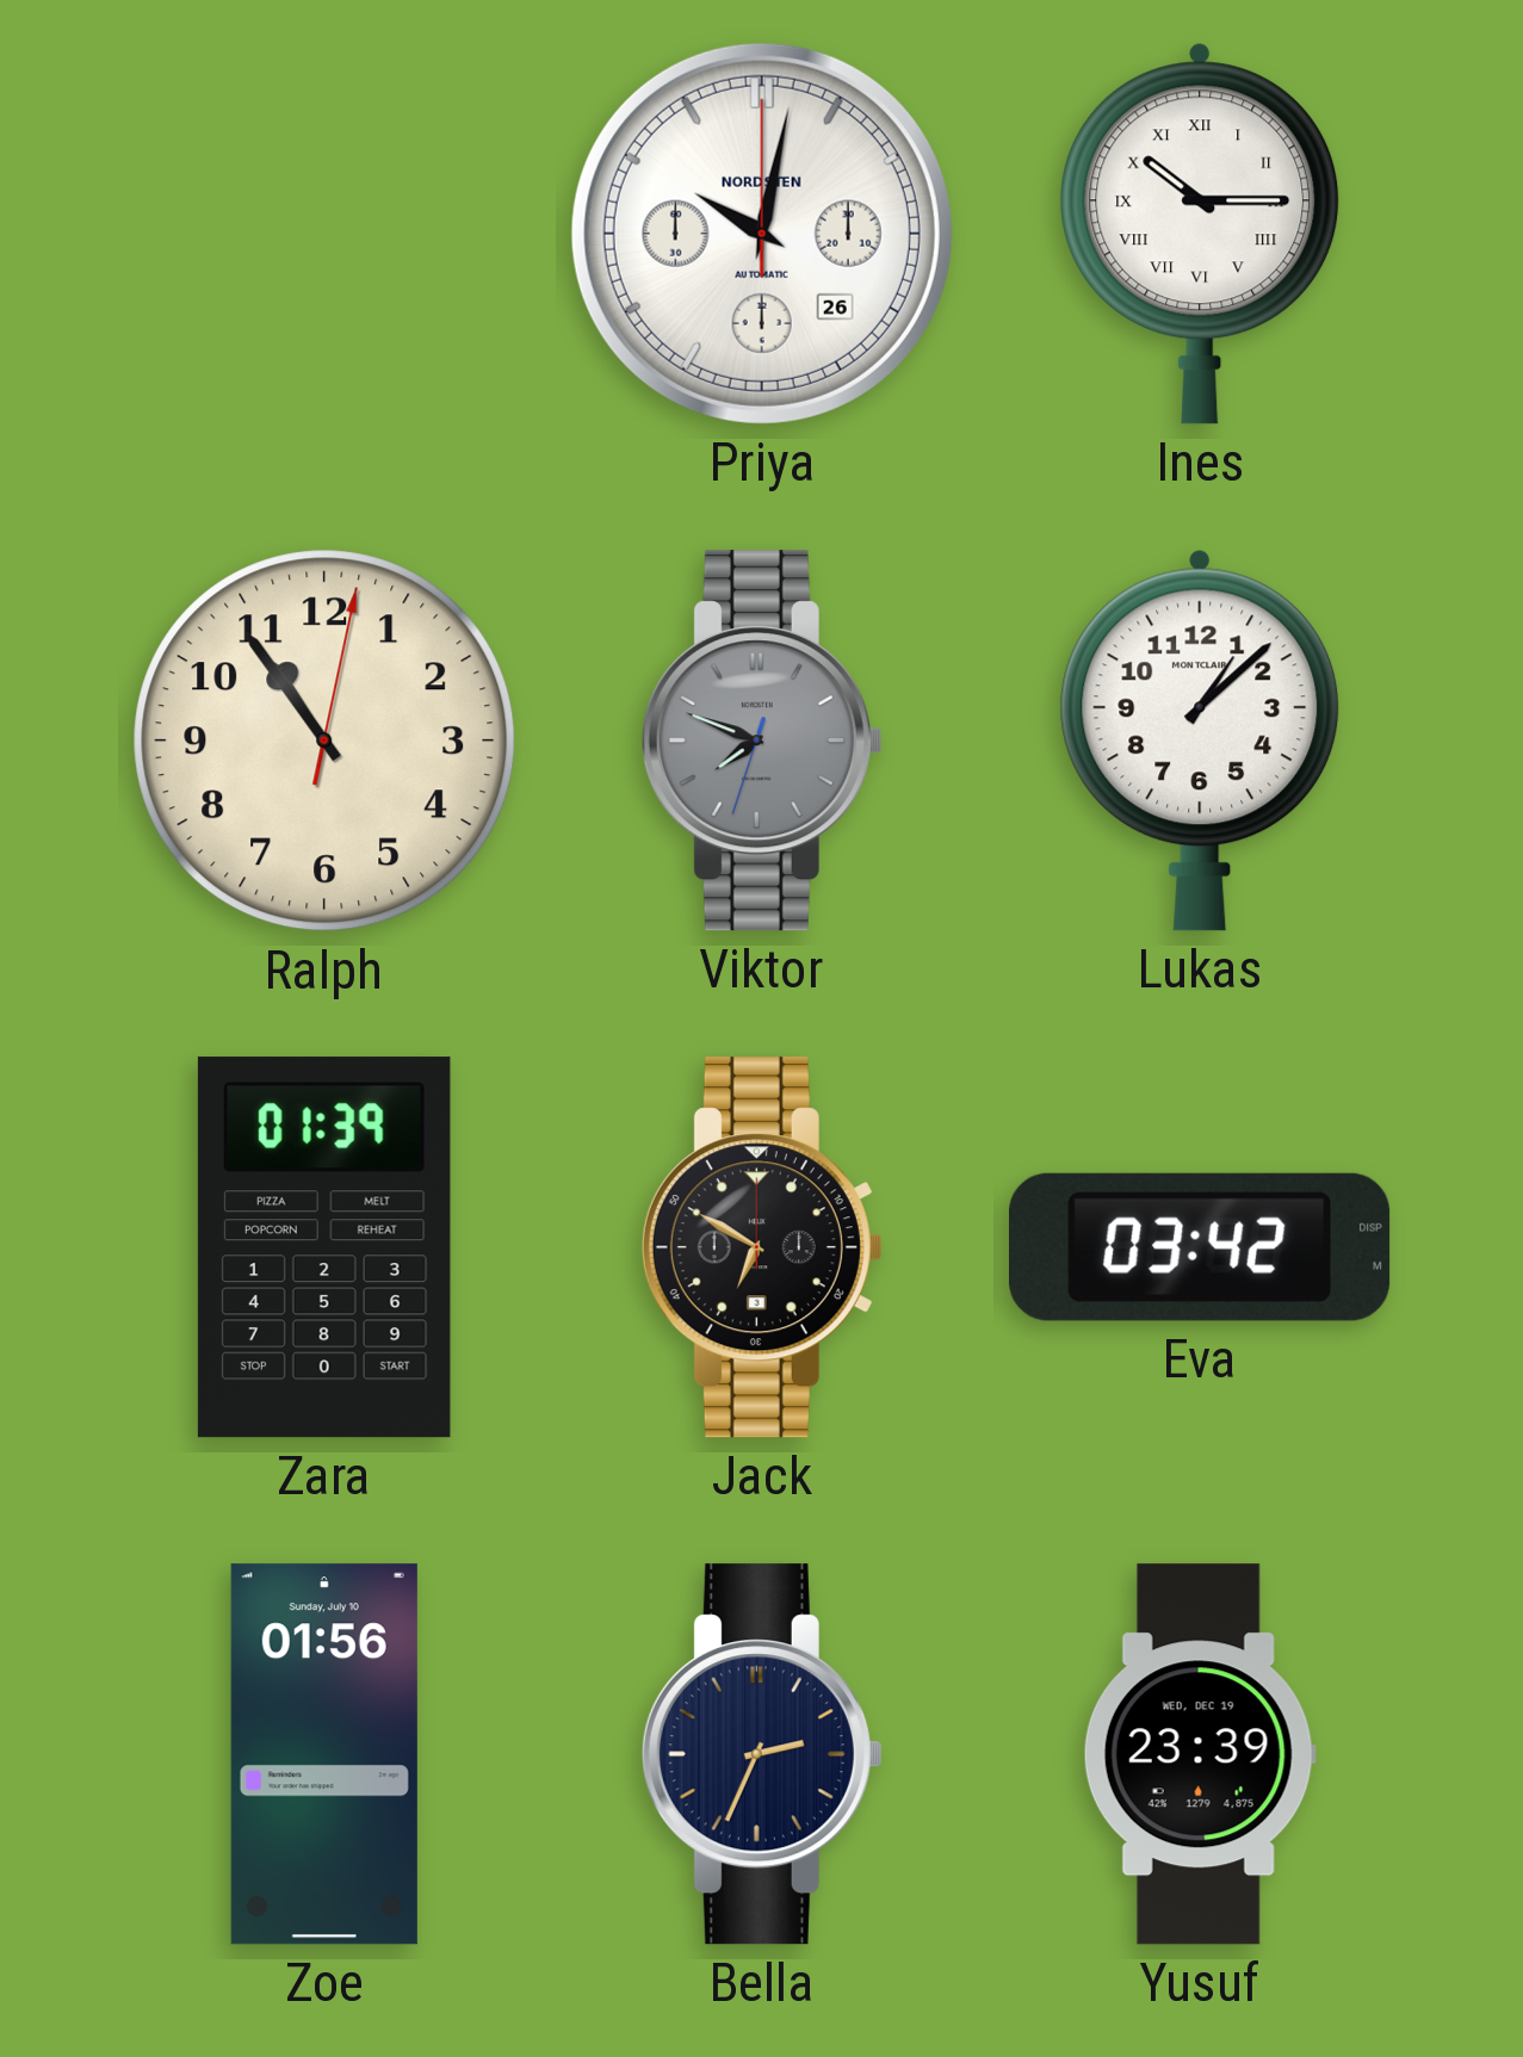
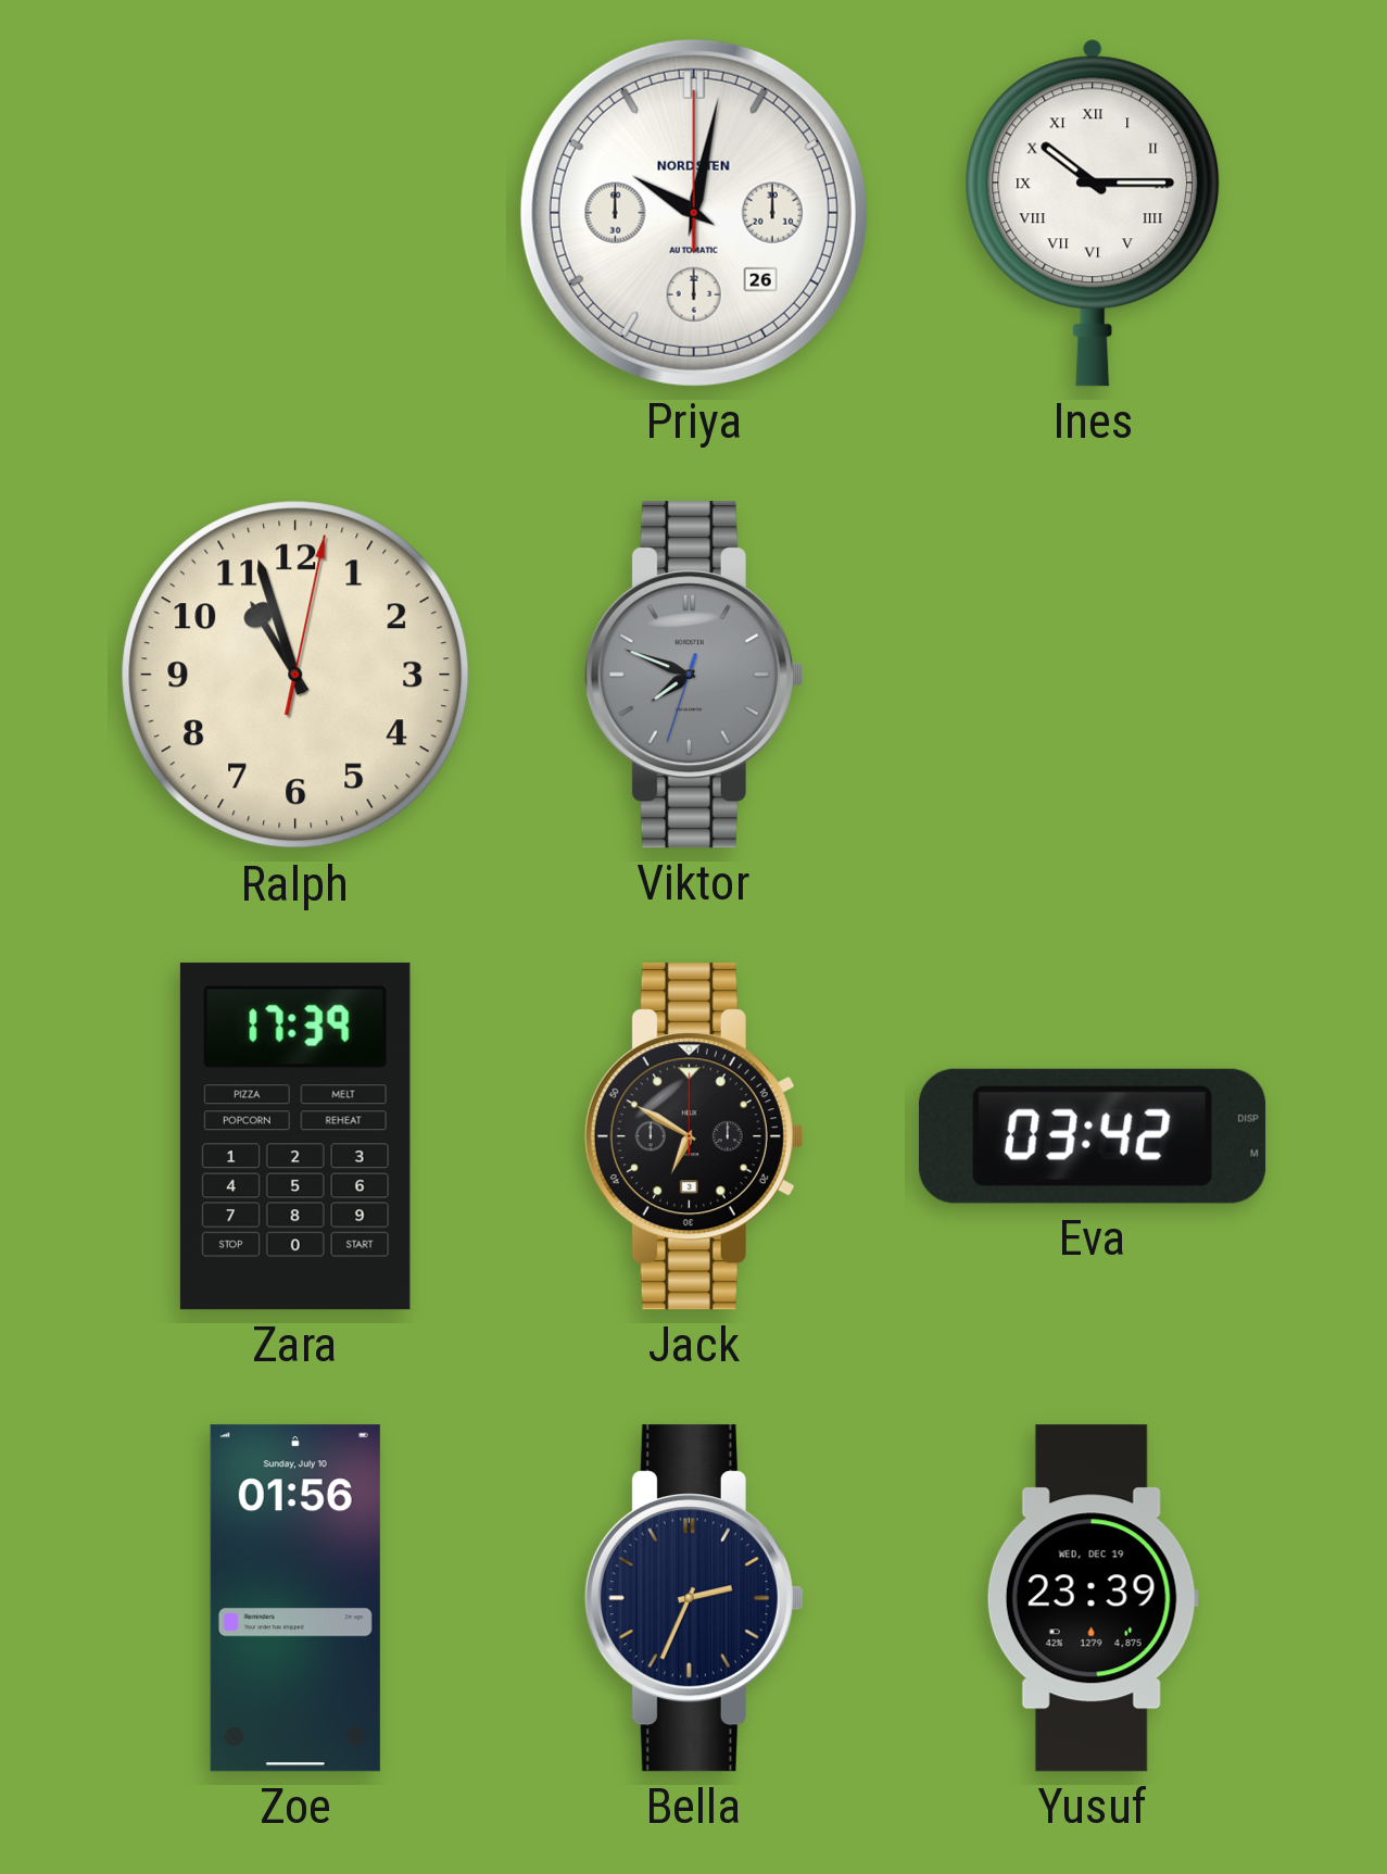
Ralph: 10:54 -> 10:57
Lukas: 1:08 -> none
Zara: 01:39 -> 17:39
